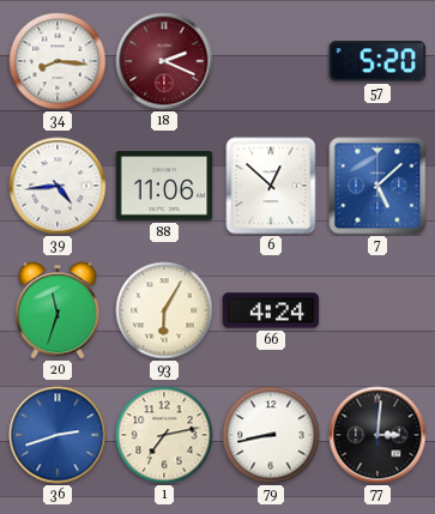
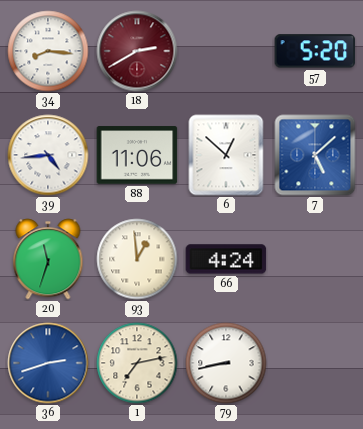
18: 2:19 -> 2:40
93: 6:05 -> 12:59
77: 3:01 -> none
